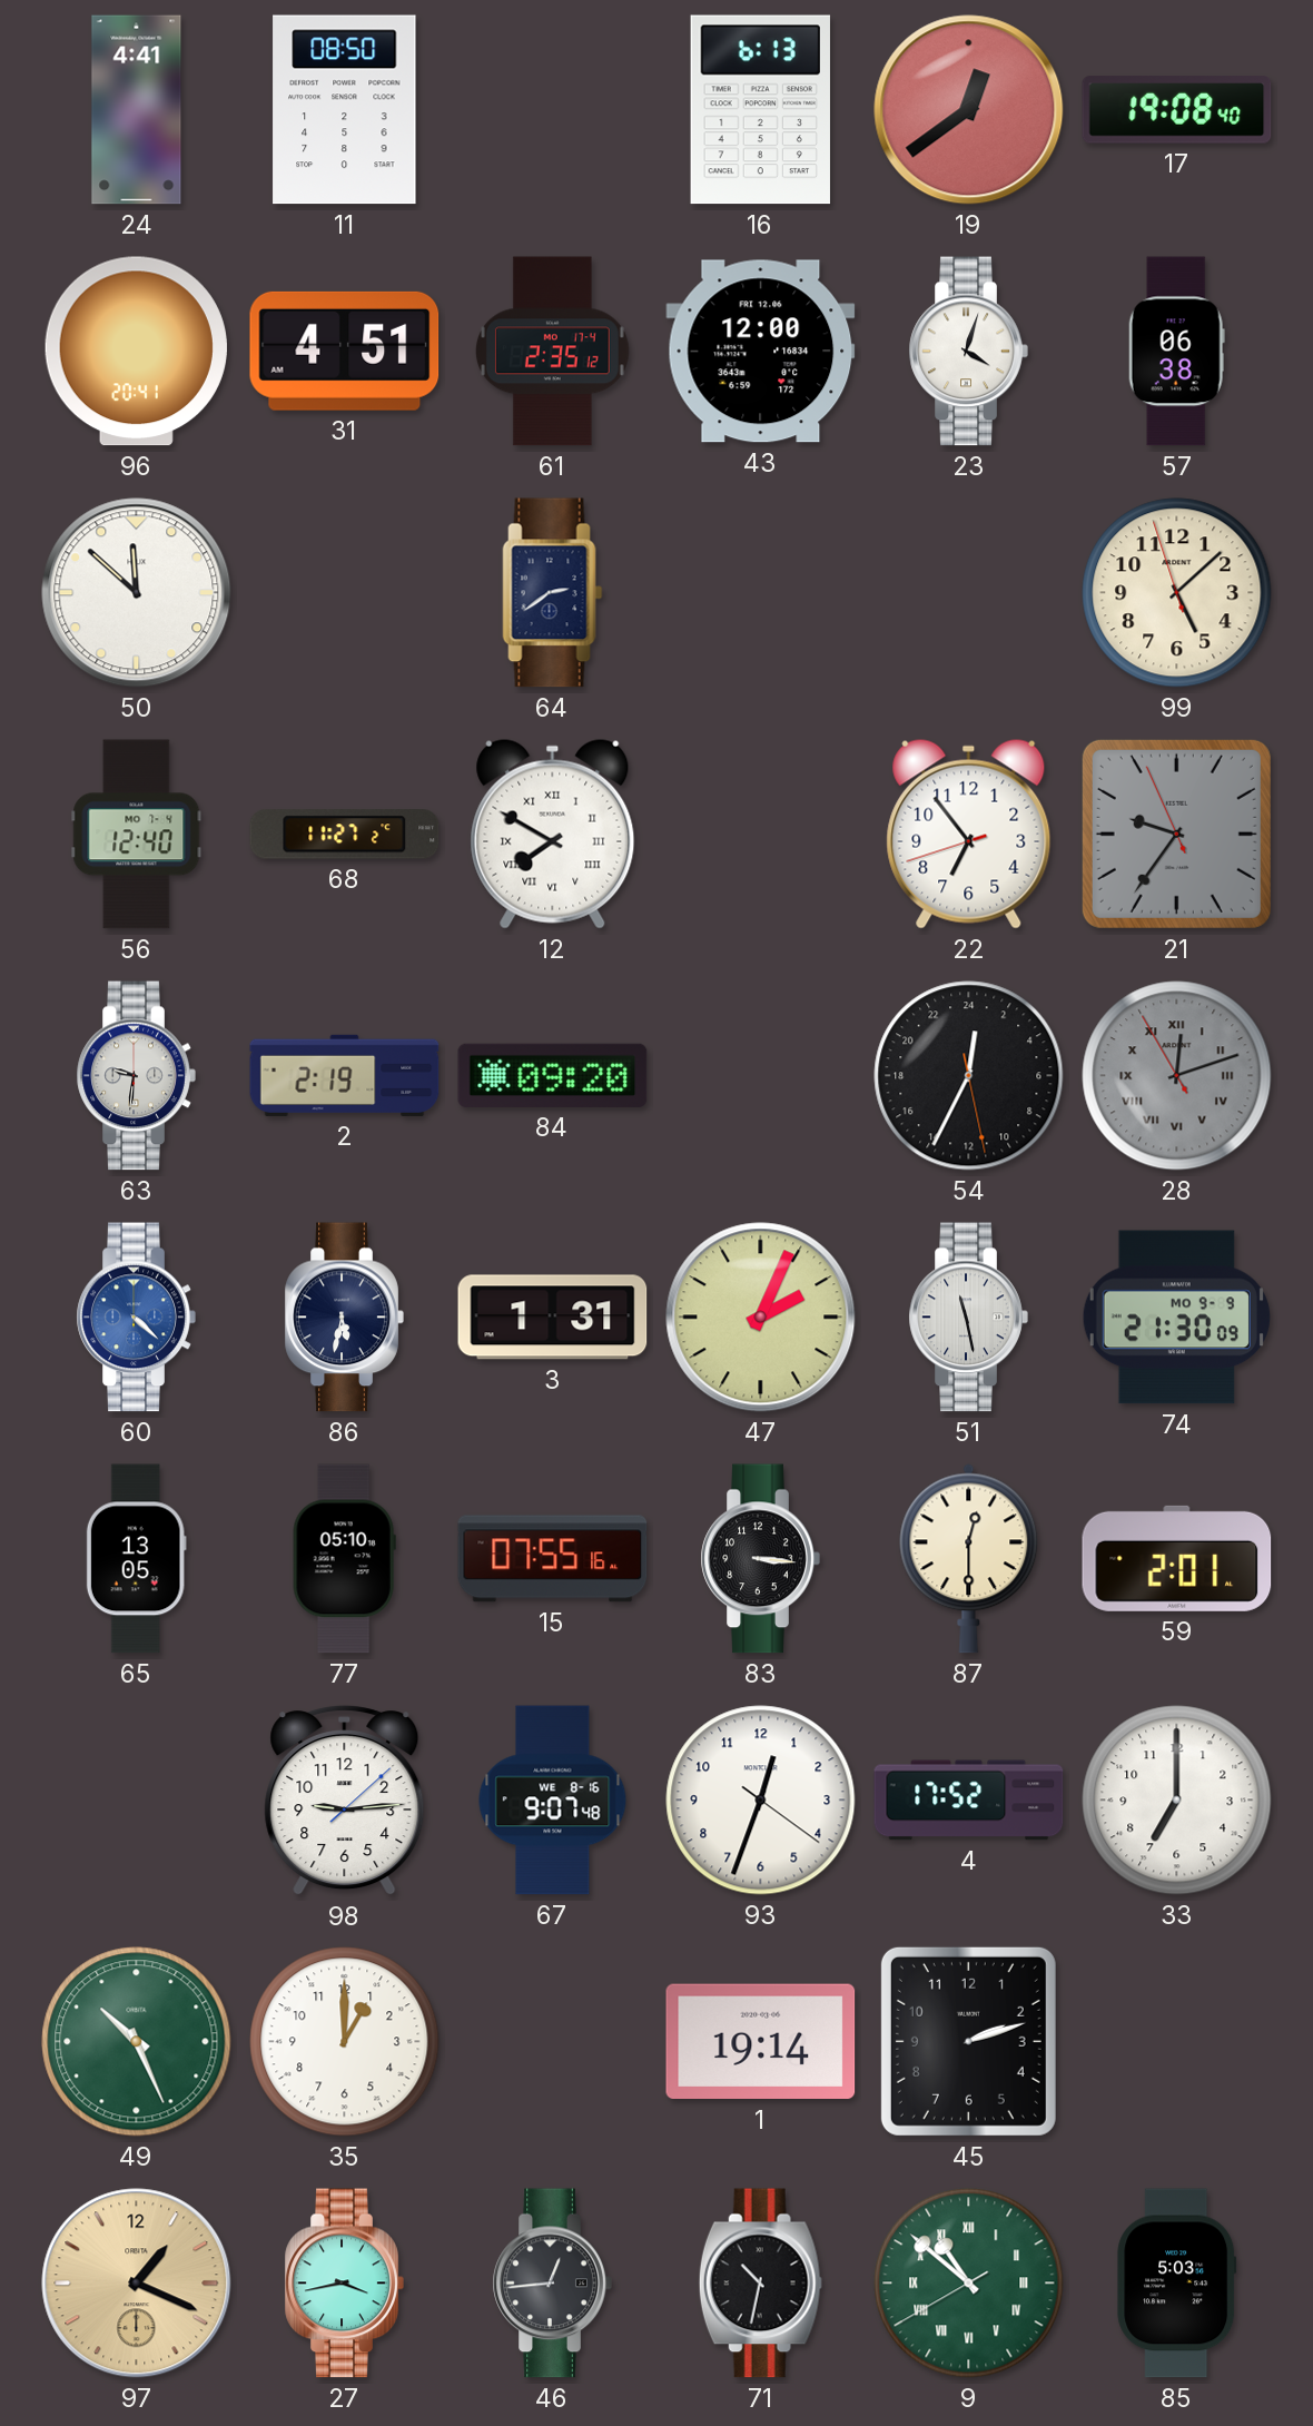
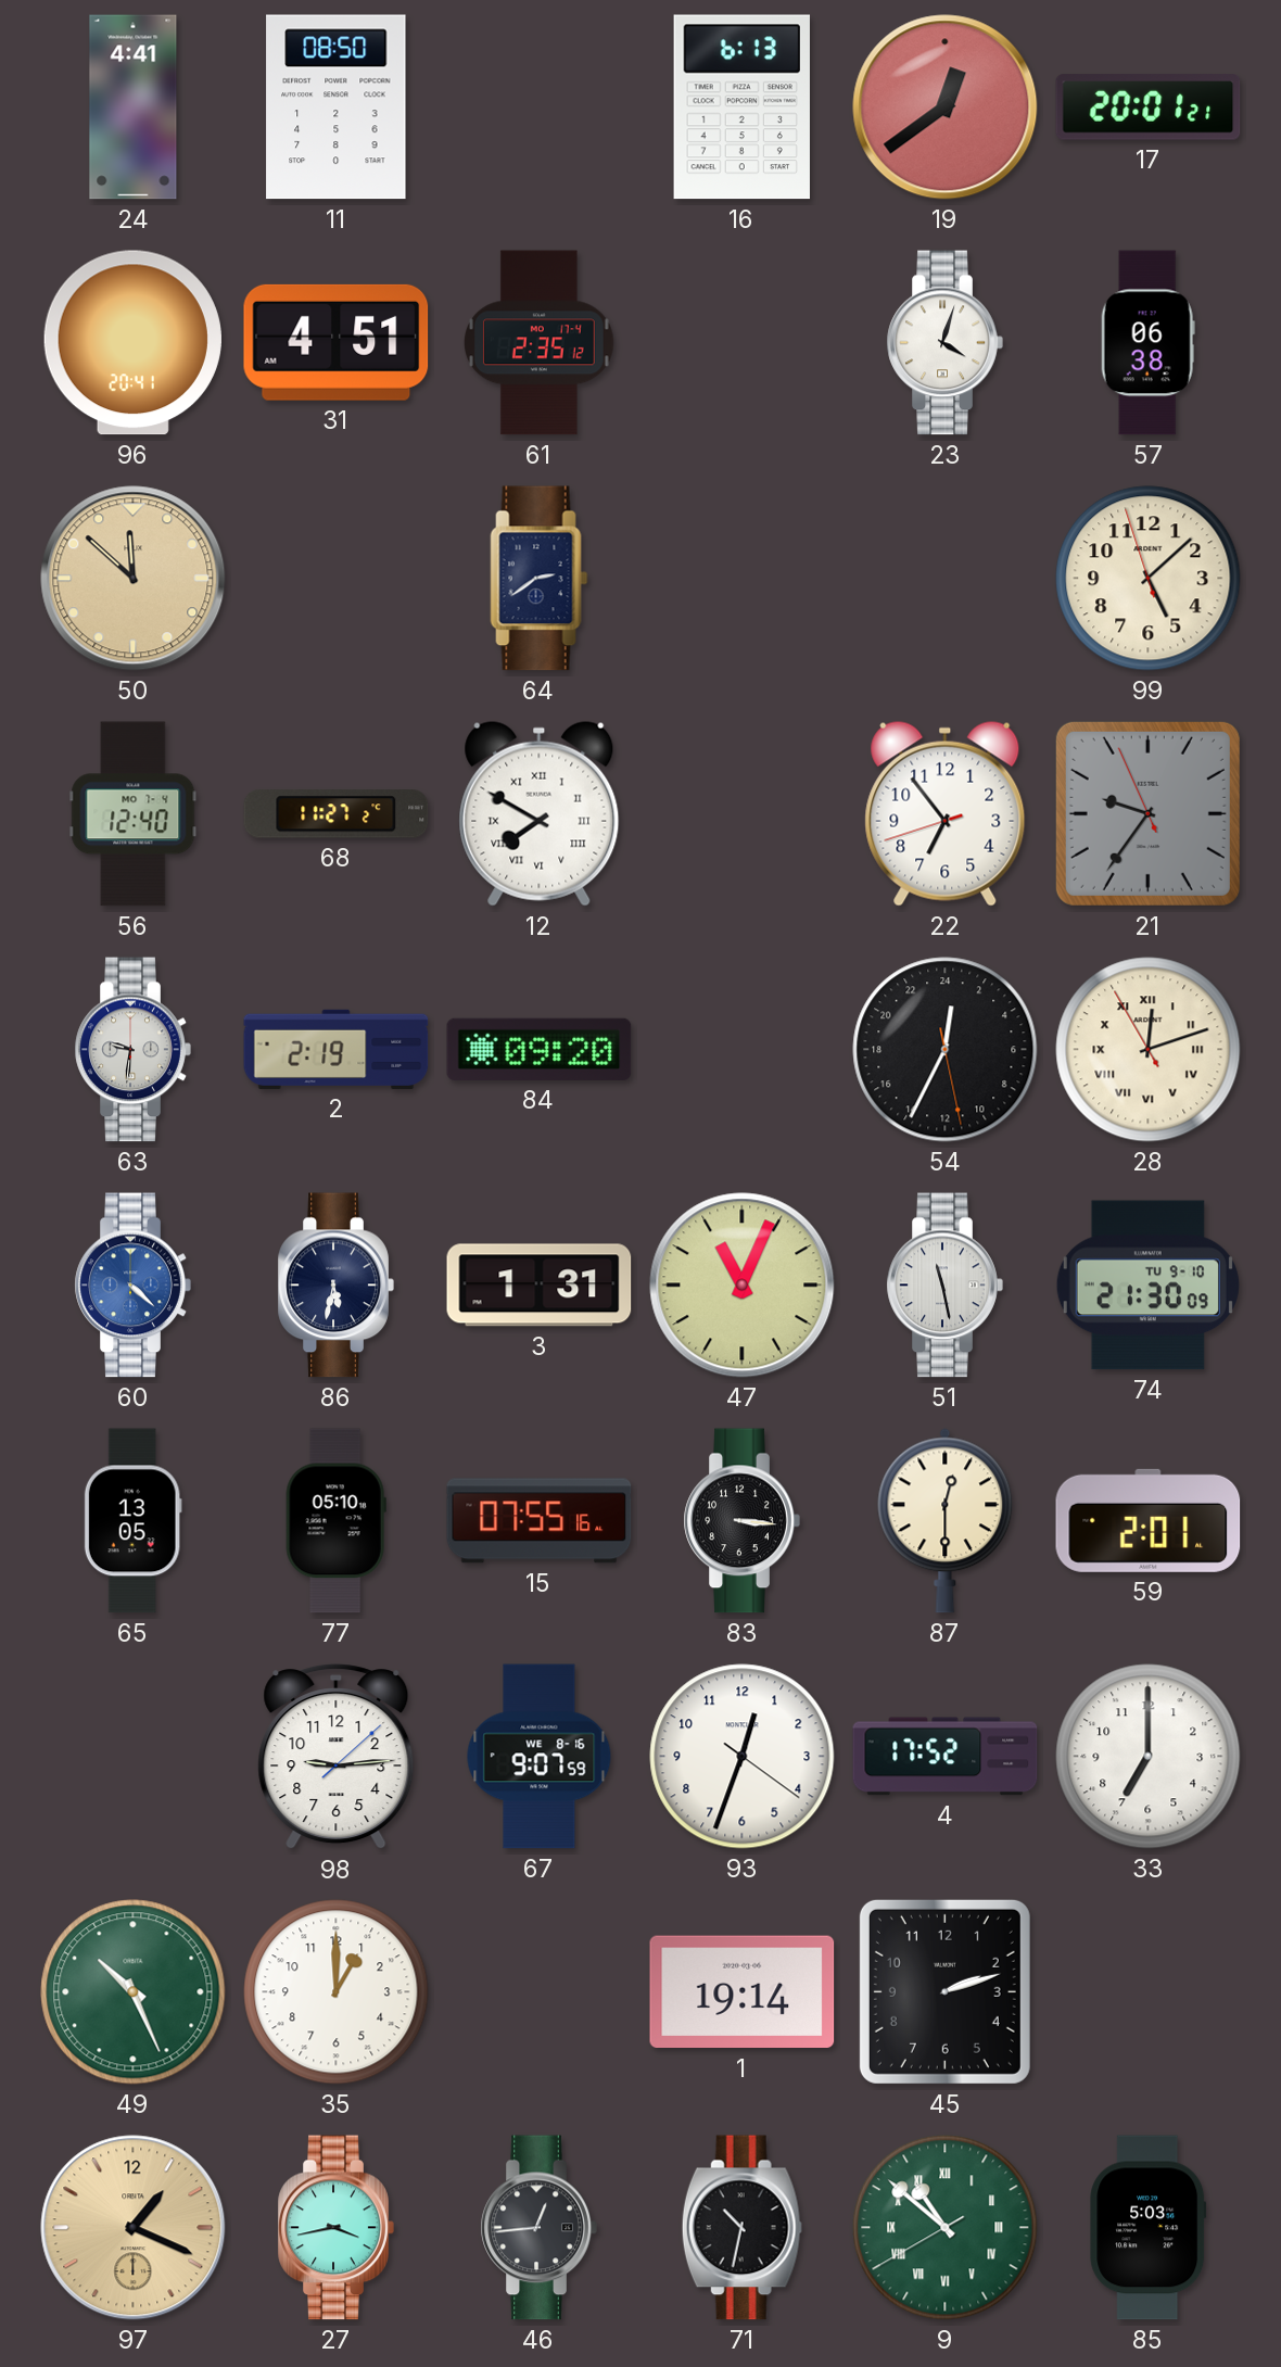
17: 19:08 -> 20:01
43: 12:00 -> none
50 dial: white -> champagne
28 dial: grey -> cream
47: 2:04 -> 11:04
74 date: MO 9-9 -> TU 9-10
67: 9:07:48 -> 9:07:59
